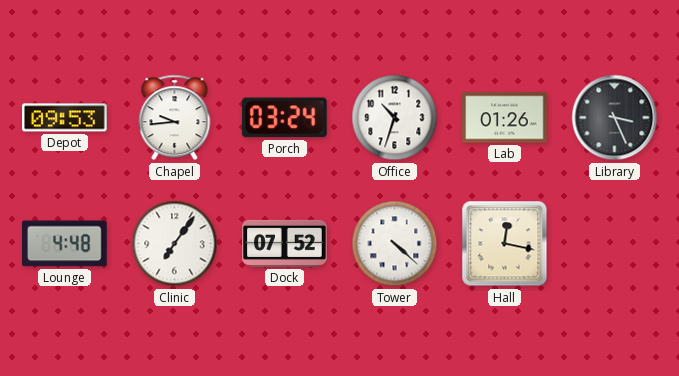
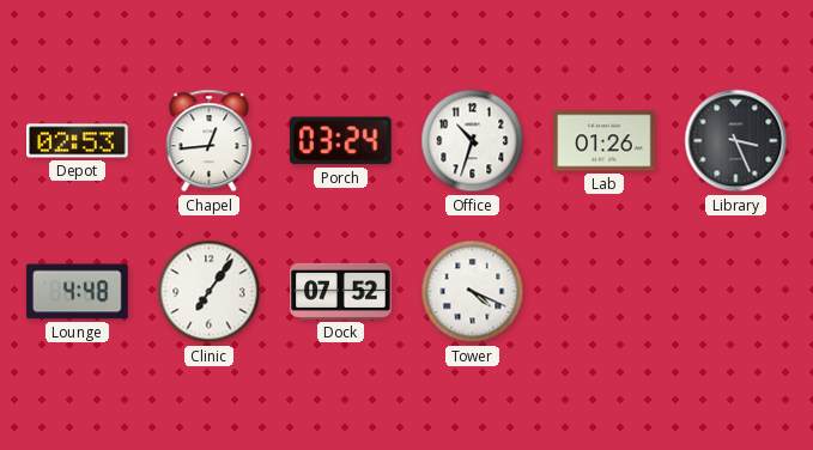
Depot: 09:53 -> 02:53
Chapel: 9:44 -> 12:44
Tower: 4:22 -> 4:19
Hall: 12:17 -> none
